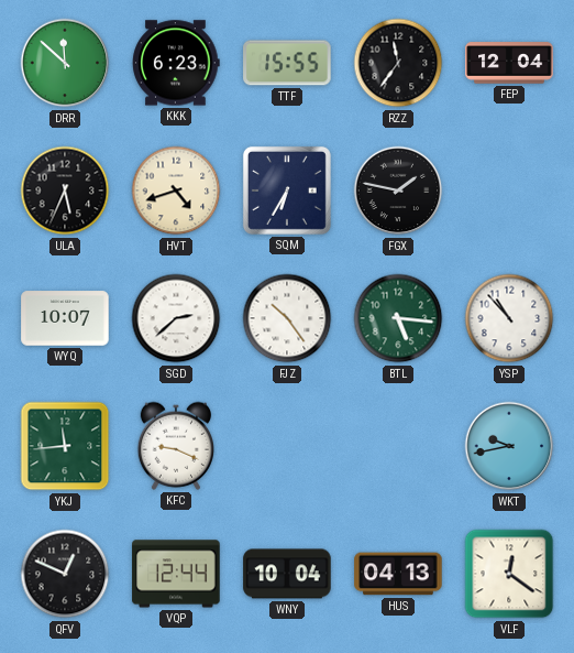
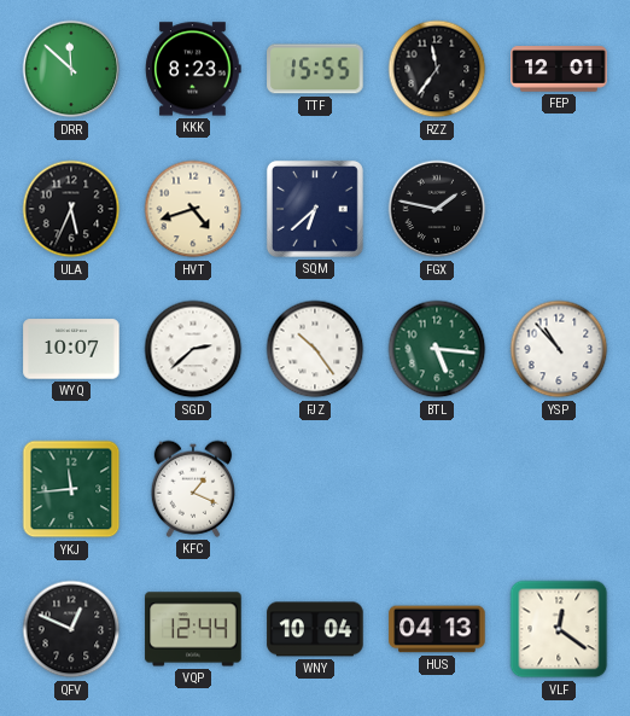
KKK: 6:23 -> 8:23
FEP: 12:04 -> 12:01
SQM: 6:35 -> 6:38
KFC: 9:19 -> 1:19
WKT: 9:43 -> none
